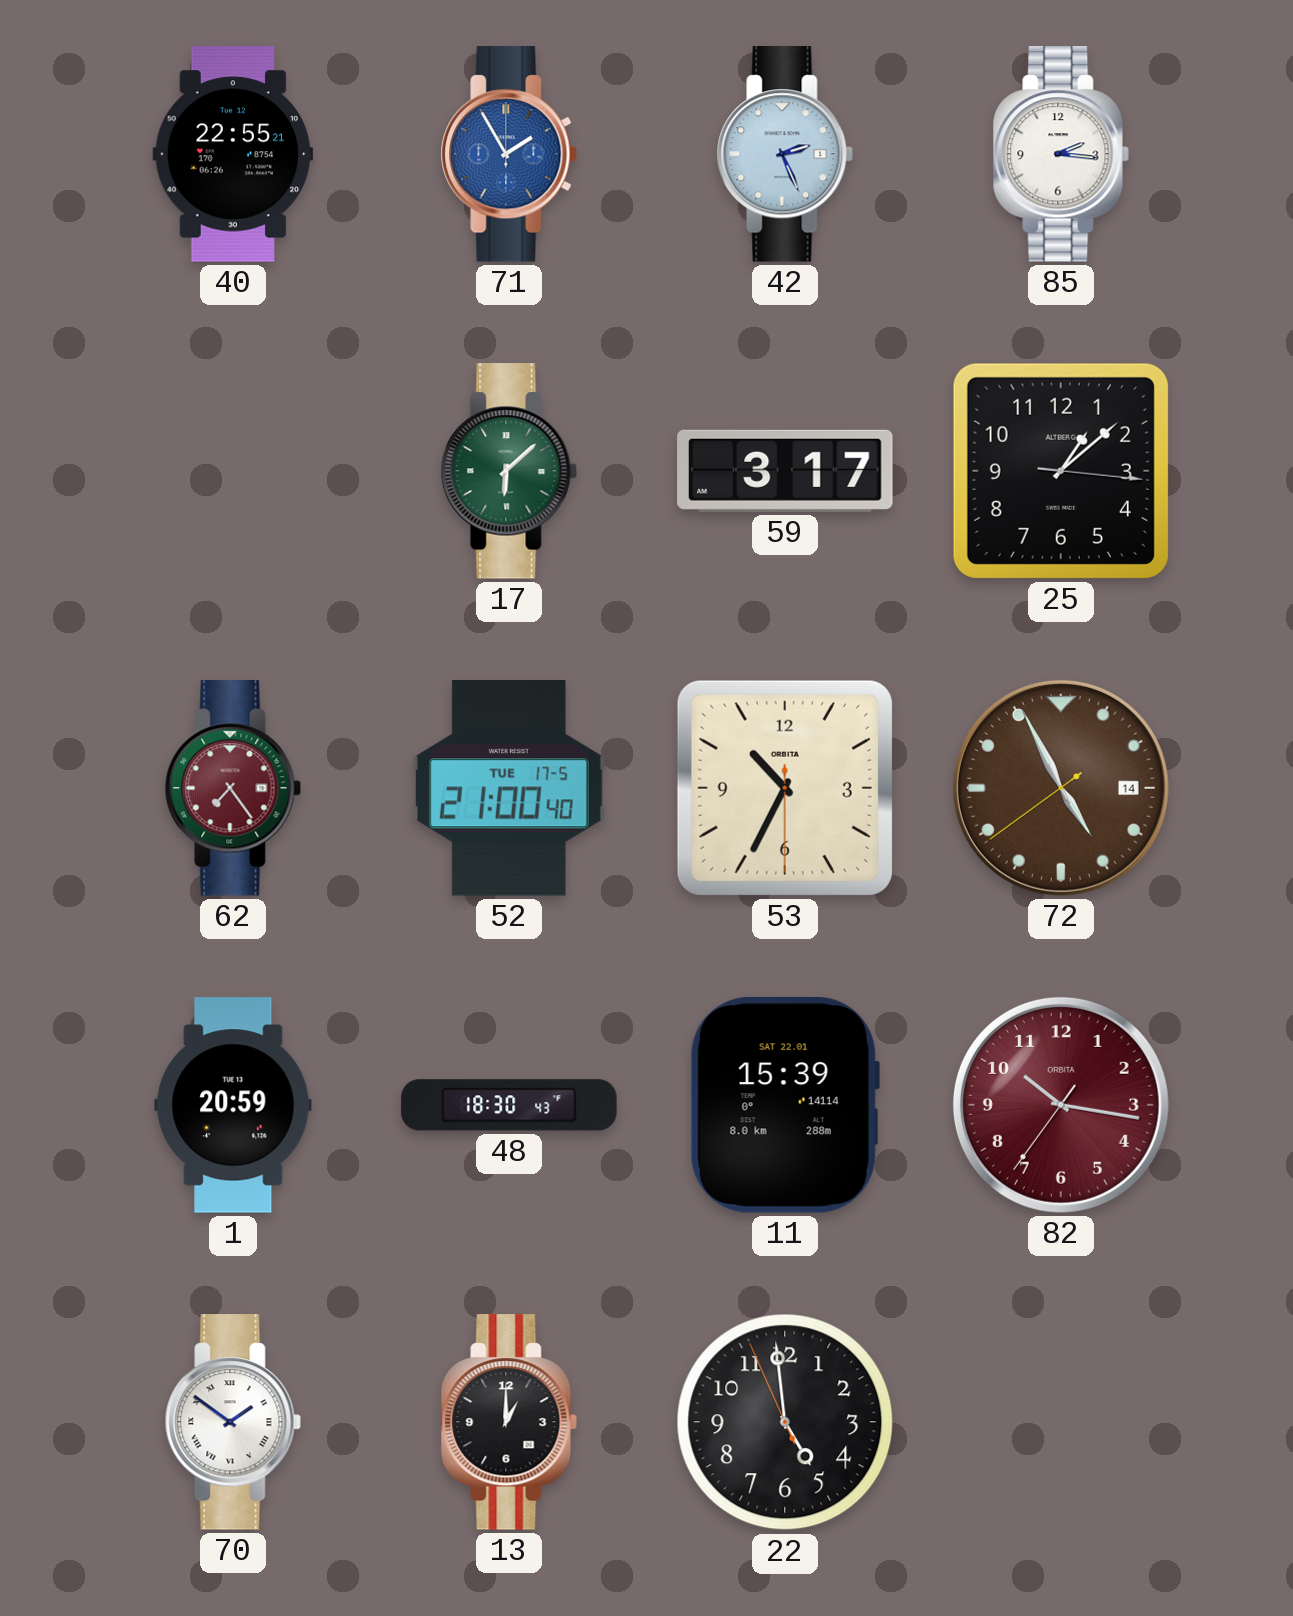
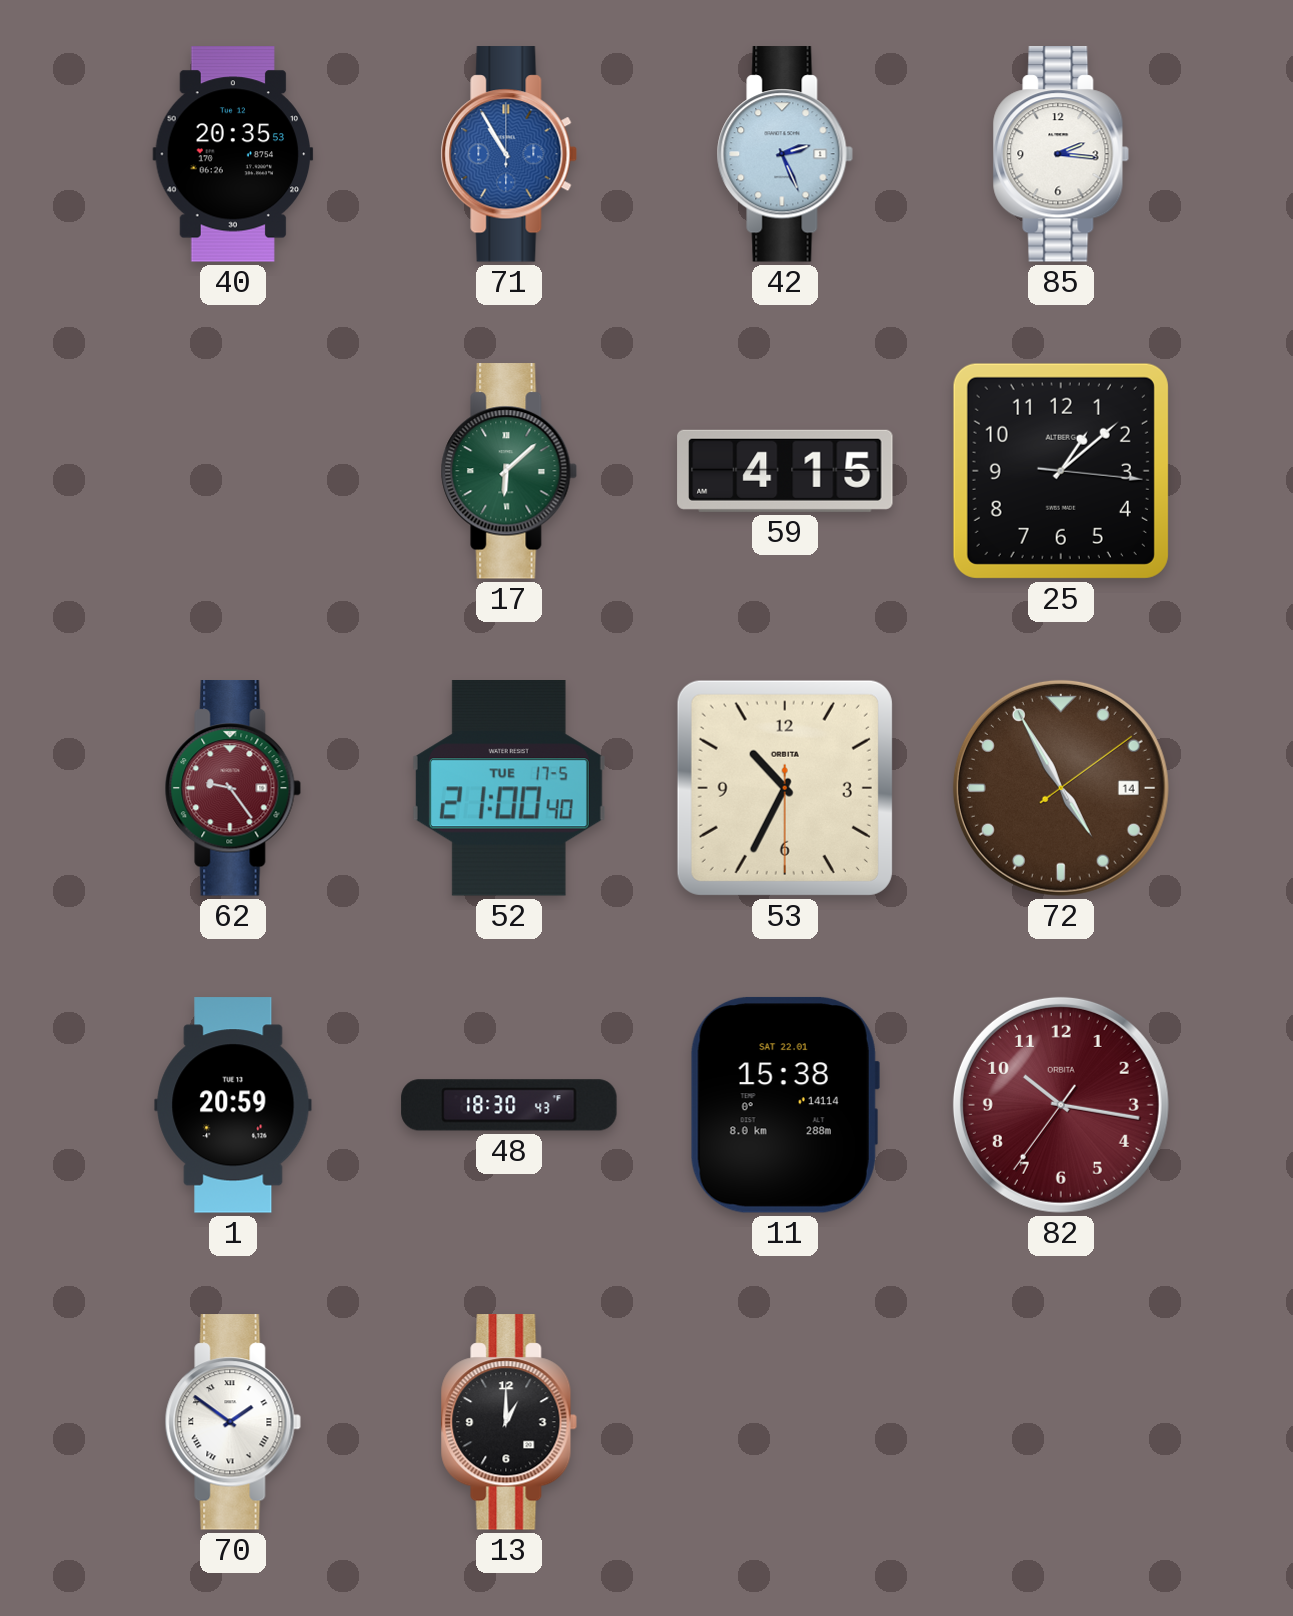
40: 22:55 -> 20:35
71: 1:55 -> 10:55
59: 3:17 -> 4:15
62: 7:24 -> 9:24
72: 4:55:39 -> 4:55:09
11: 15:39 -> 15:38
22: 4:58 -> none
